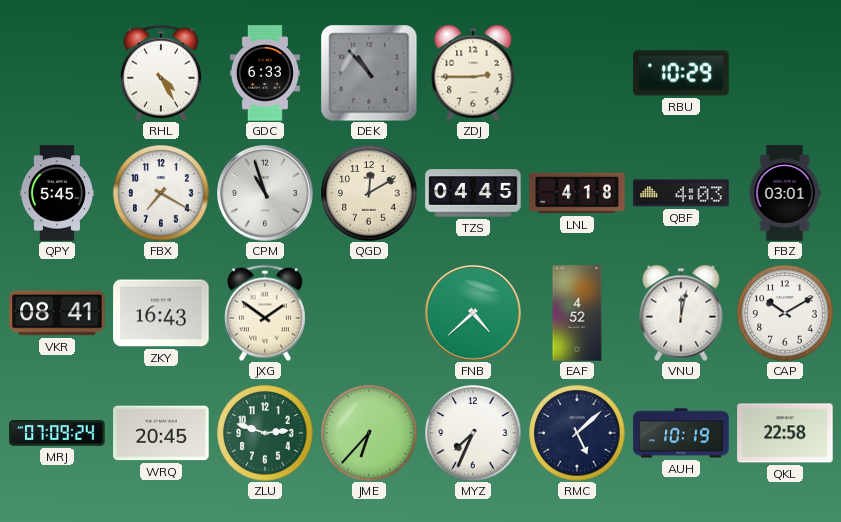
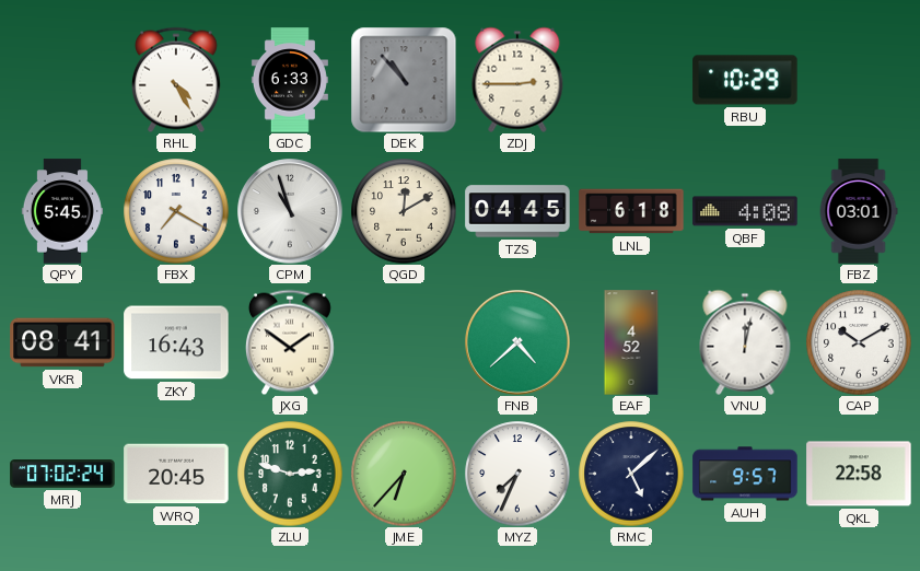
LNL: 4:18 -> 6:18
QBF: 4:03 -> 4:08
MRJ: 07:09 -> 07:02
AUH: 10:19 -> 9:57
